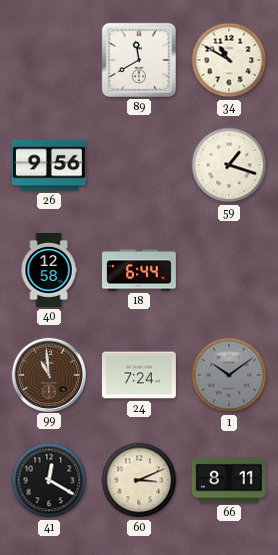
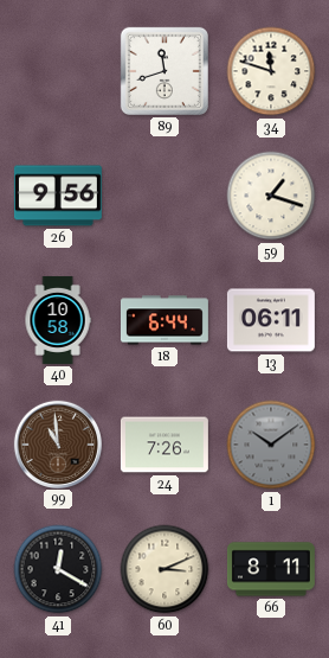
89: 11:40 -> 11:42
34: 10:50 -> 11:48
40: 12:58 -> 10:58
13: none -> 06:11
24: 7:24 -> 7:26
